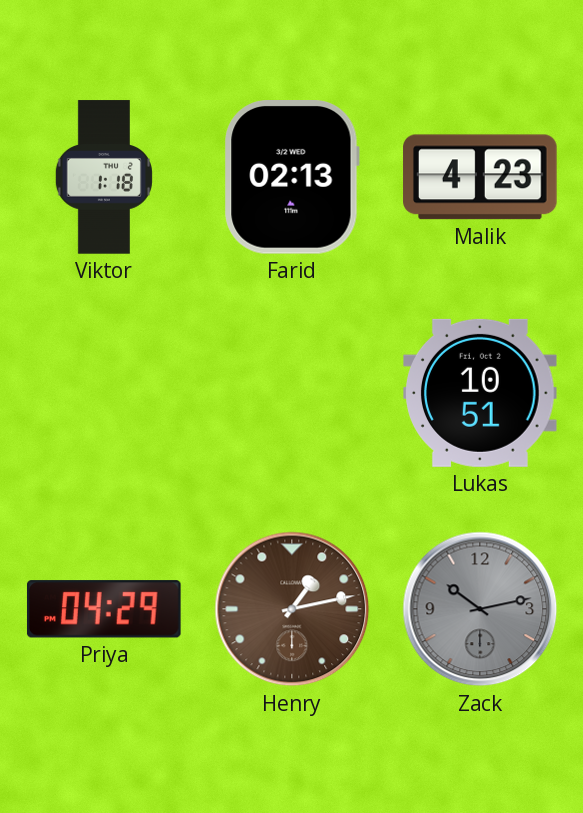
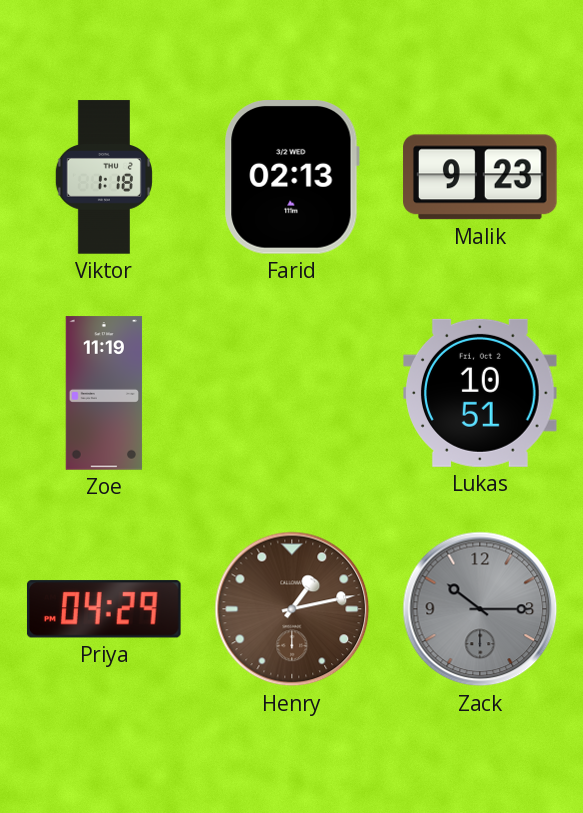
Malik: 4:23 -> 9:23
Zoe: none -> 11:19
Zack: 10:13 -> 10:15
